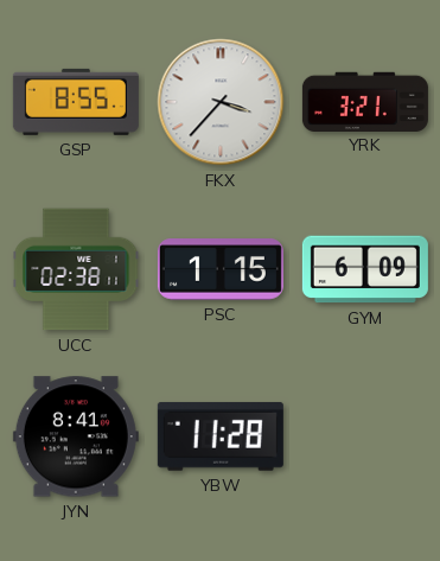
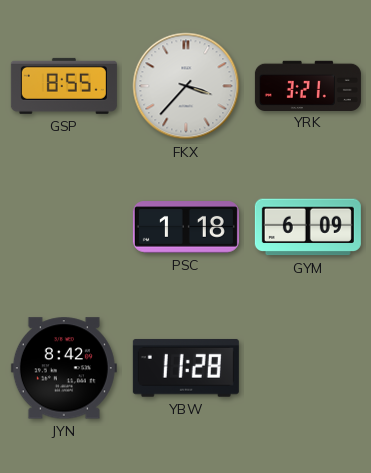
UCC: 02:38 -> none
PSC: 1:15 -> 1:18
JYN: 8:41 -> 8:42
